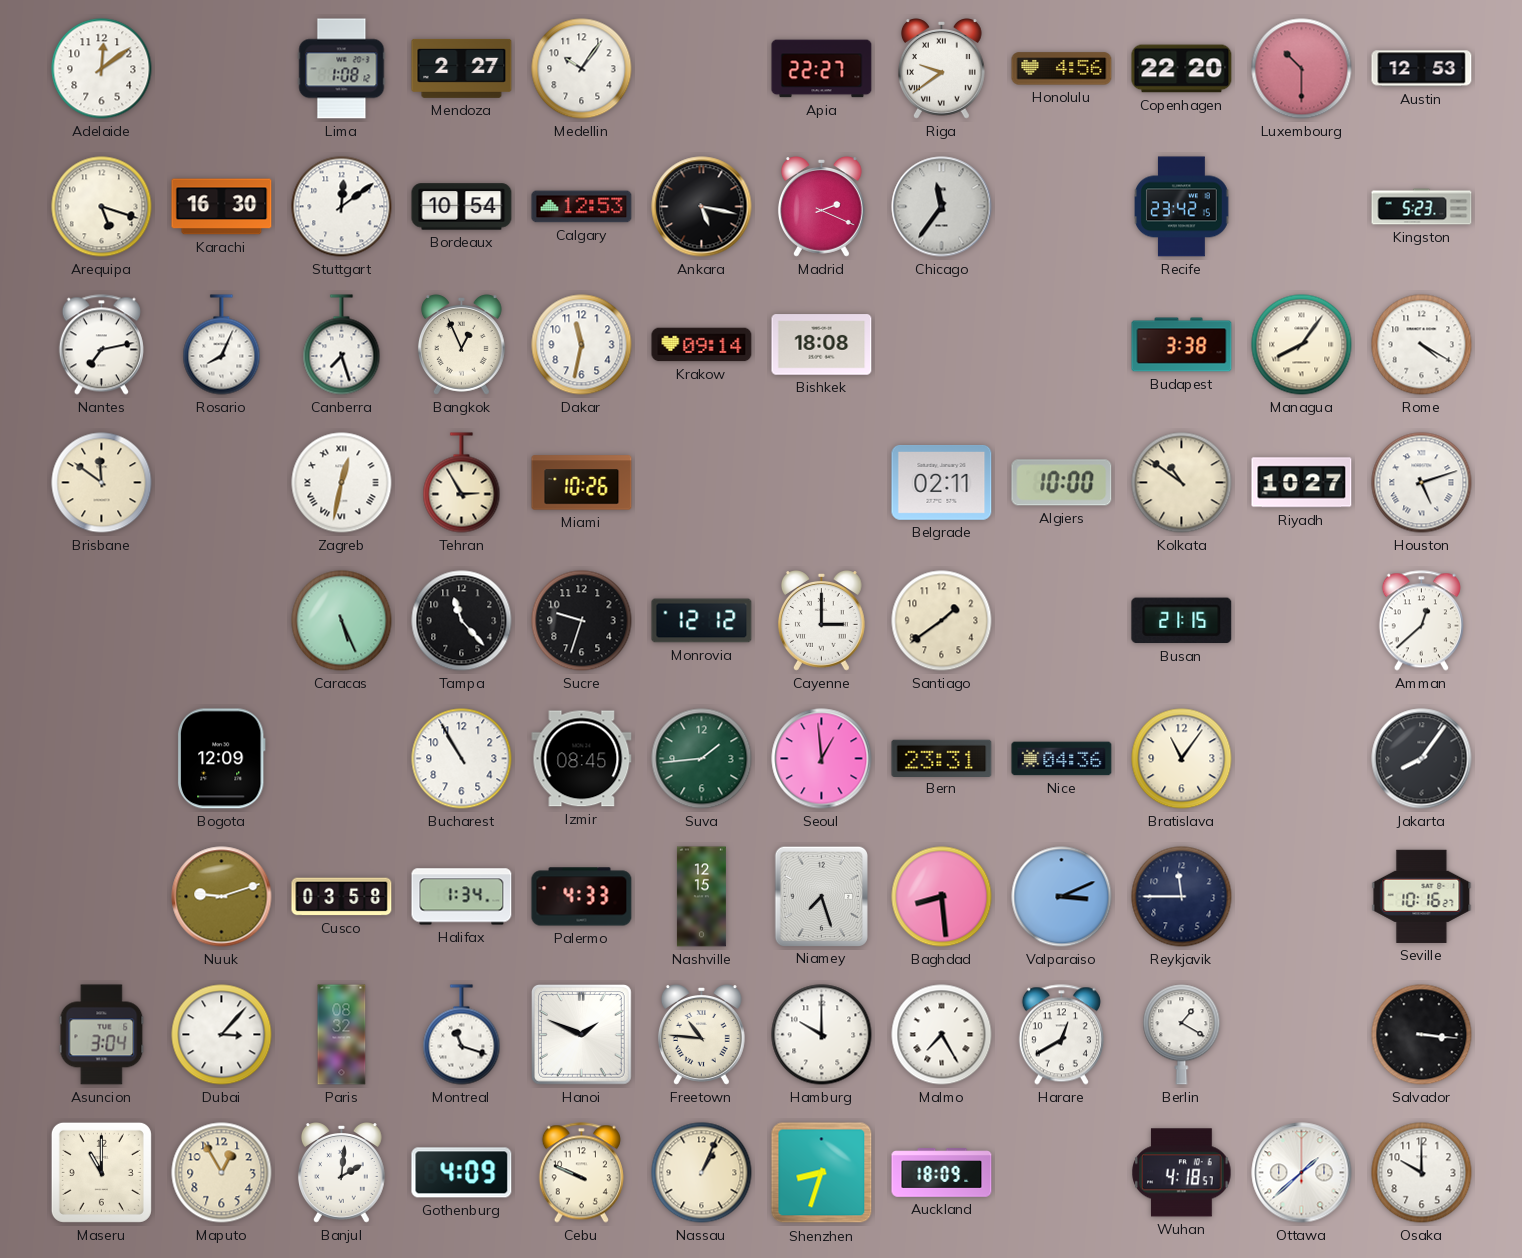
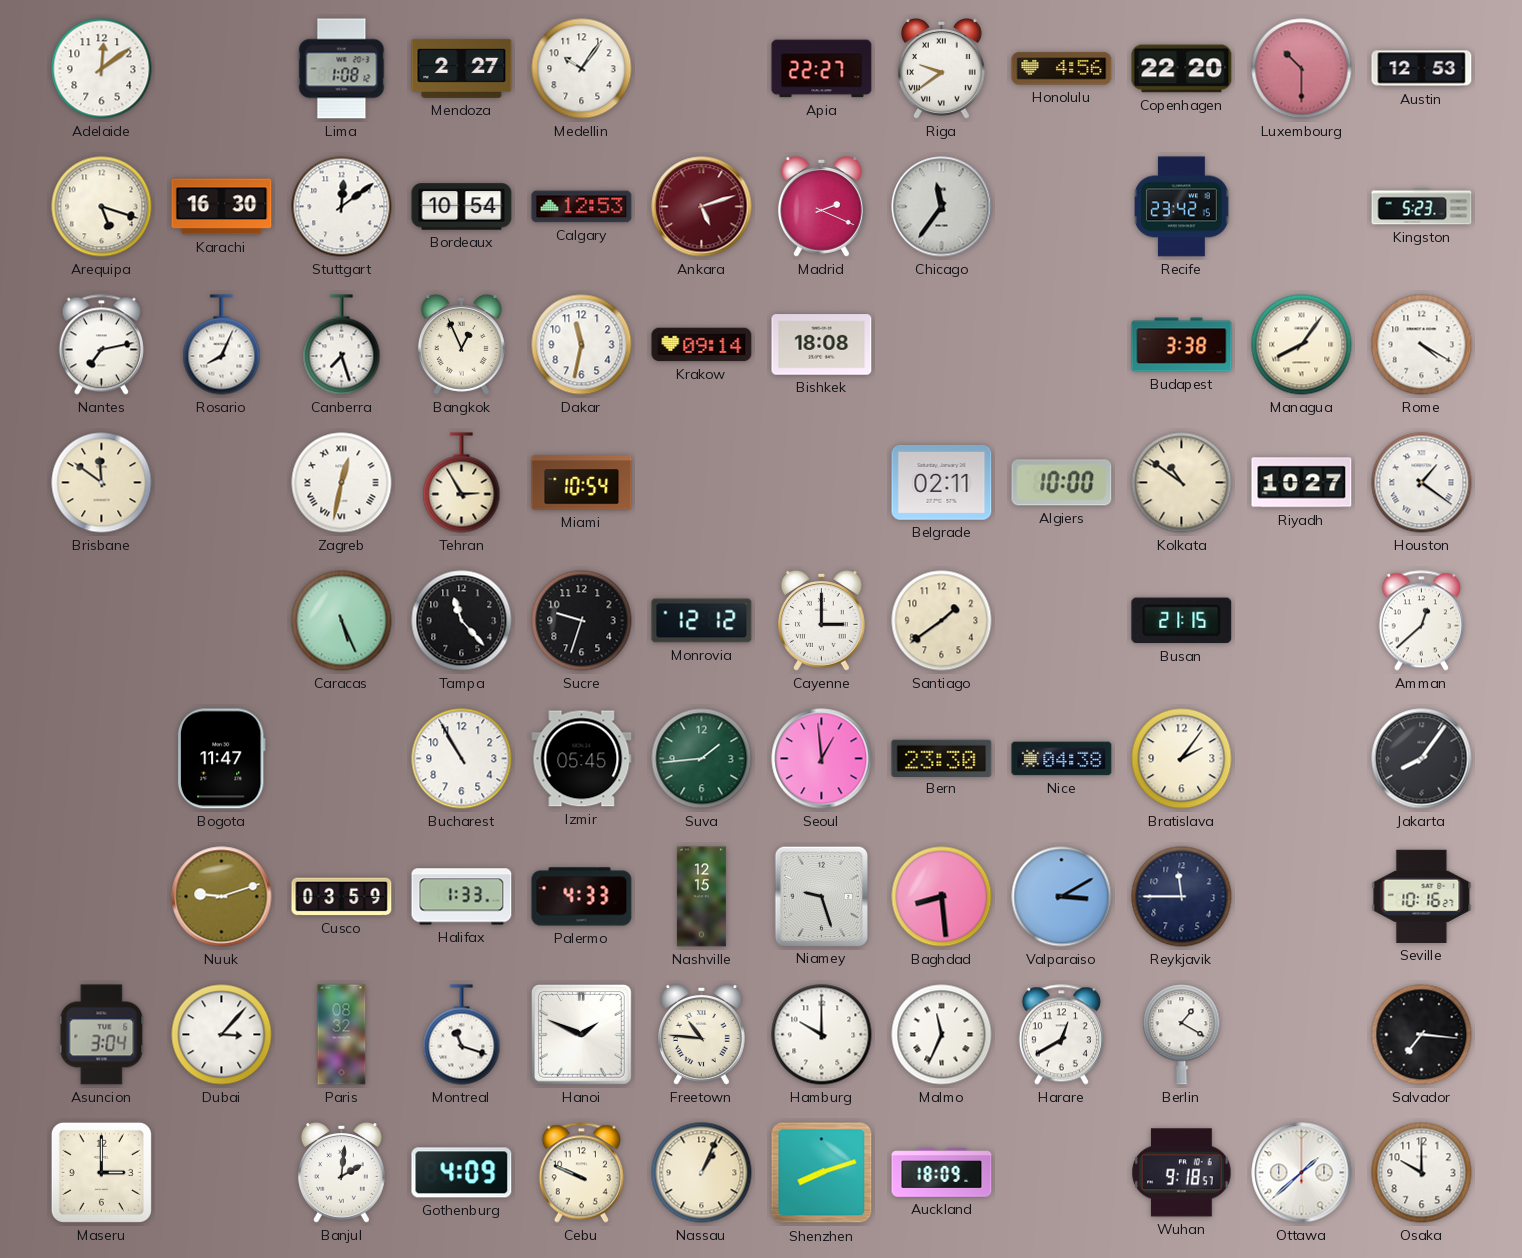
Ankara: 5:17 -> 5:12
Ankara dial: black -> burgundy
Miami: 10:26 -> 10:54
Houston: 5:12 -> 1:21
Bogota: 12:09 -> 11:47
Izmir: 08:45 -> 05:45
Bern: 23:31 -> 23:30
Nice: 04:36 -> 04:38
Bratislava: 11:06 -> 2:06
Cusco: 03:58 -> 03:59
Halifax: 1:34 -> 1:33
Niamey: 7:27 -> 9:27
Valparaiso: 3:11 -> 3:10
Malmo: 7:25 -> 11:34
Salvador: 3:16 -> 7:16
Maseru: 11:00 -> 3:00
Maputo: 12:55 -> none
Shenzhen: 8:33 -> 8:12
Wuhan: 4:18 -> 9:18
